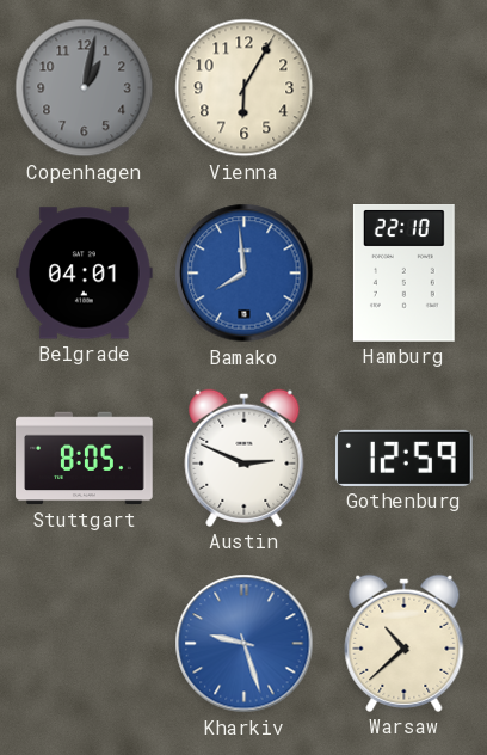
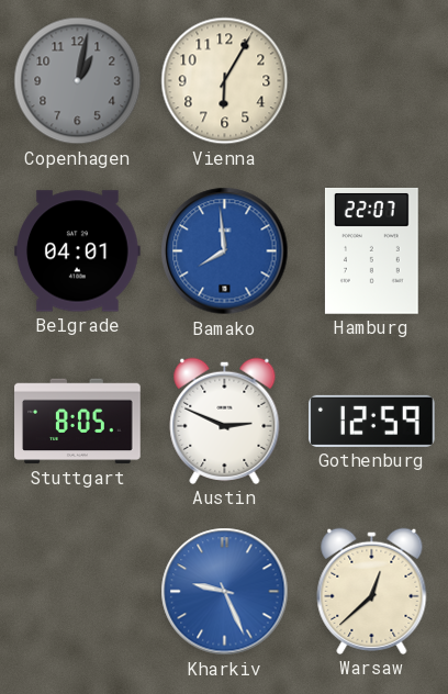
Hamburg: 22:10 -> 22:07
Kharkiv: 9:27 -> 9:26
Warsaw: 10:38 -> 12:38
